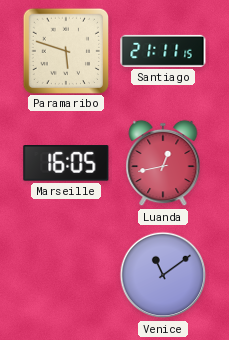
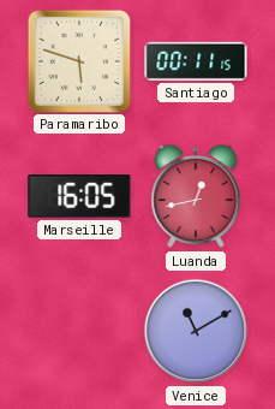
Santiago: 21:11 -> 00:11
Venice: 11:09 -> 11:10
